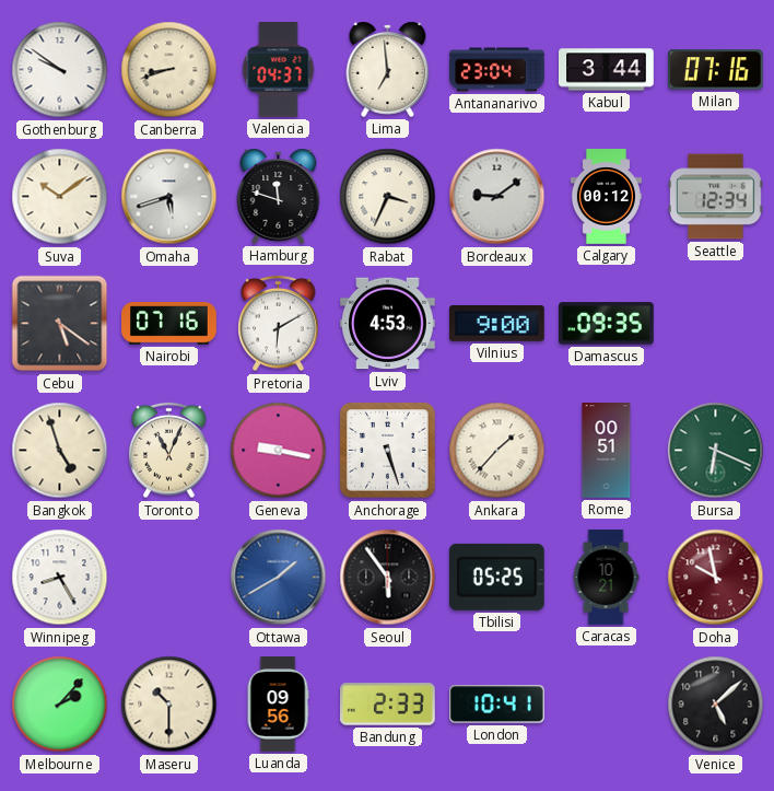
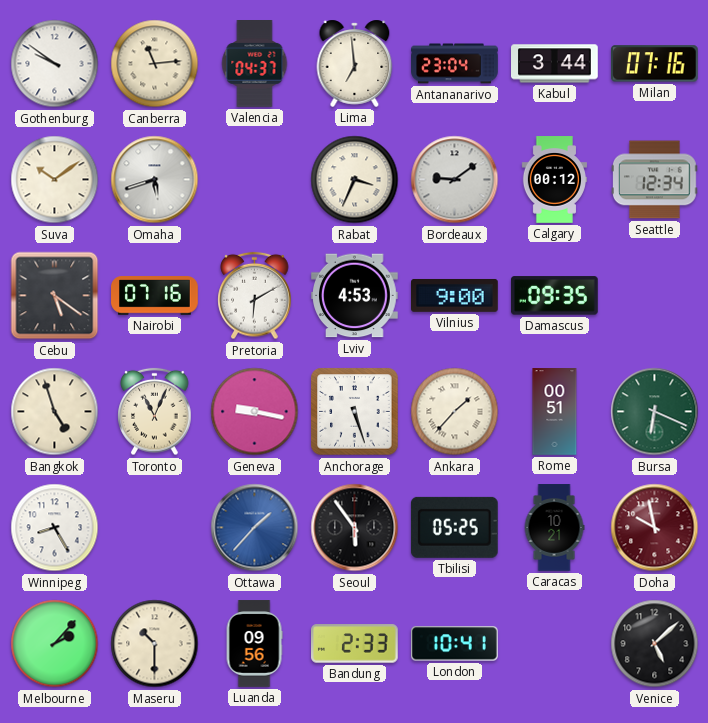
Canberra: 8:42 -> 11:14
Hamburg: 11:48 -> none
Ottawa: 1:40 -> 1:37
